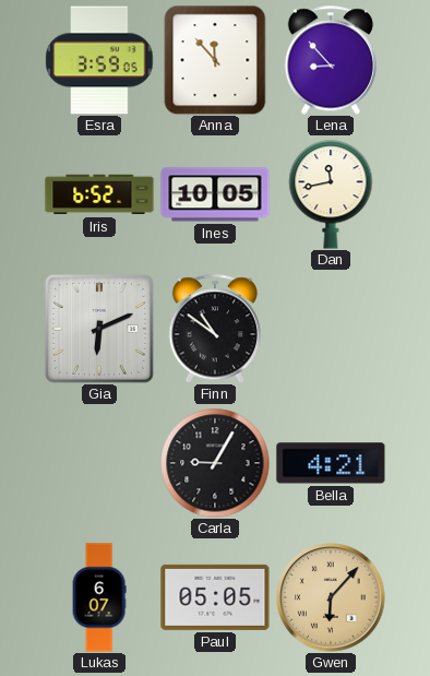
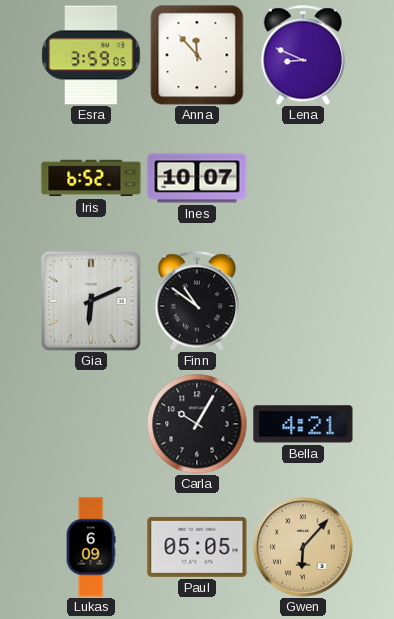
Lena: 8:53 -> 8:49
Ines: 10:05 -> 10:07
Dan: 11:43 -> none
Carla: 9:05 -> 10:05
Lukas: 6:07 -> 6:09
